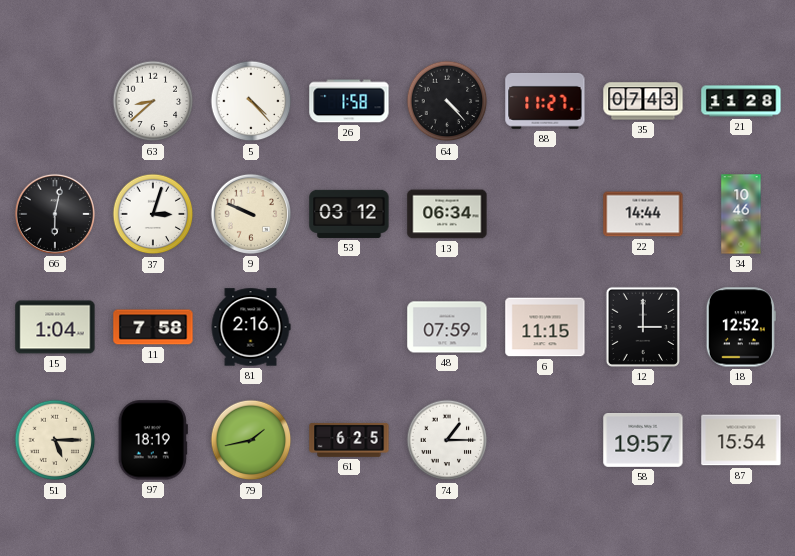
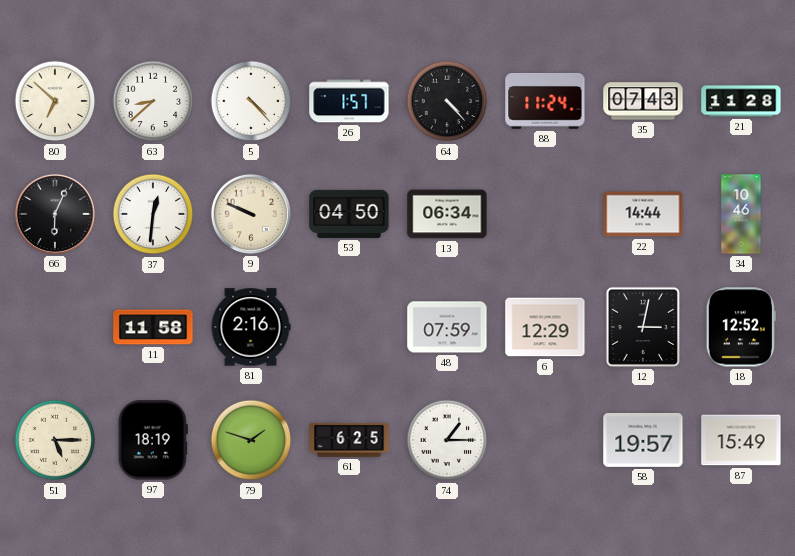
80: none -> 6:52
26: 1:58 -> 1:57
88: 11:27 -> 11:24
66: 6:02 -> 6:04
37: 3:03 -> 12:31
53: 03:12 -> 04:50
15: 1:04 -> none
11: 7:58 -> 11:58
6: 11:15 -> 12:29
12: 3:00 -> 3:02
79: 1:43 -> 1:48
87: 15:54 -> 15:49
